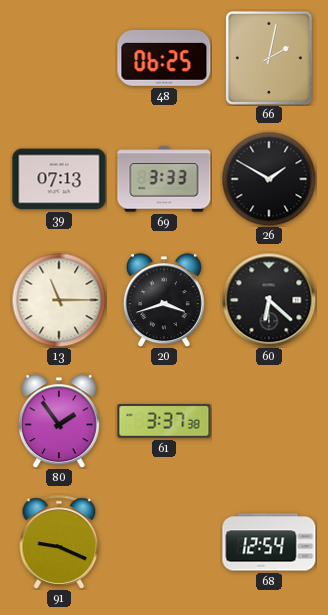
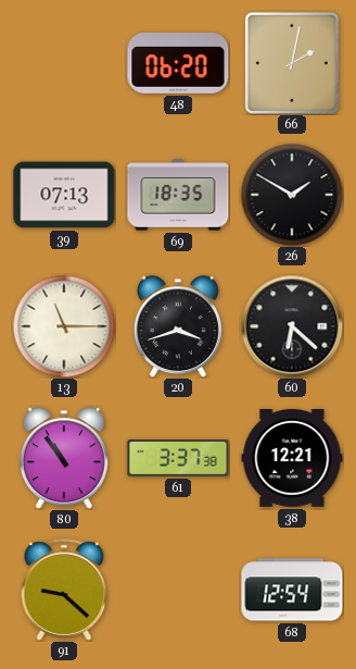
48: 06:25 -> 06:20
69: 3:33 -> 18:35
80: 1:54 -> 10:54
38: none -> 12:21
91: 9:19 -> 9:22
